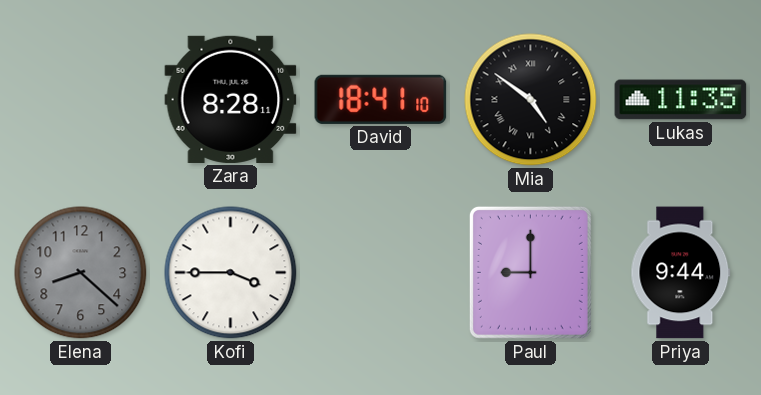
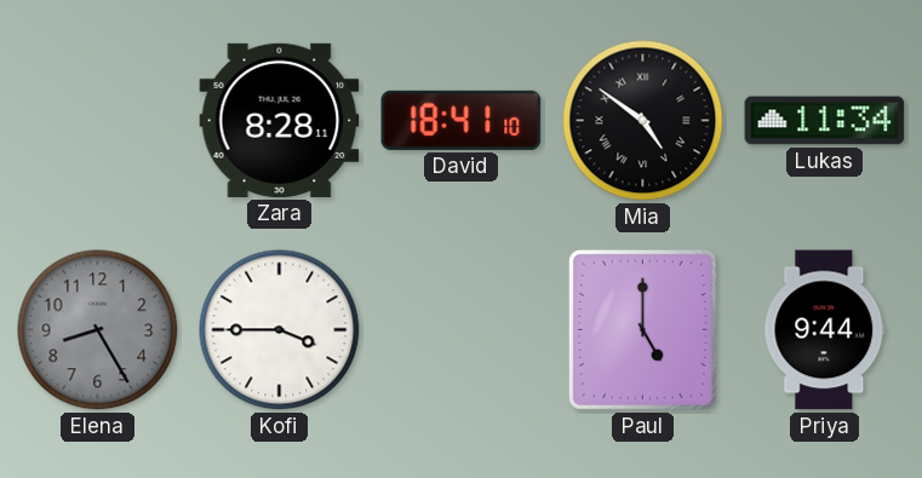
Lukas: 11:35 -> 11:34
Elena: 8:22 -> 8:25
Paul: 9:00 -> 5:00
